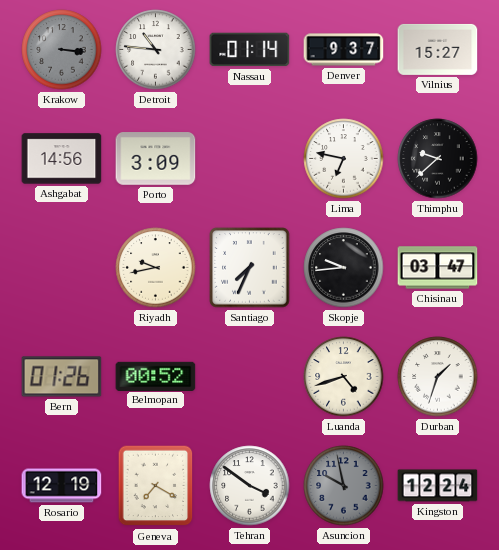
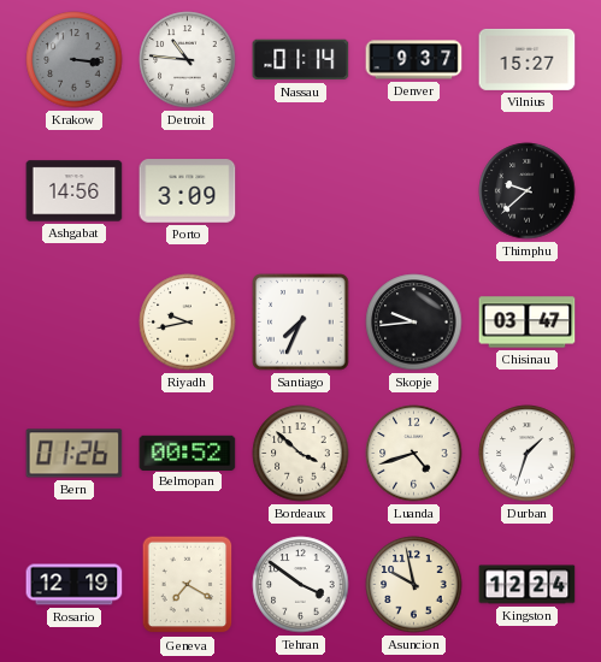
Lima: 6:47 -> none
Bordeaux: none -> 3:52
Asuncion dial: grey -> cream
